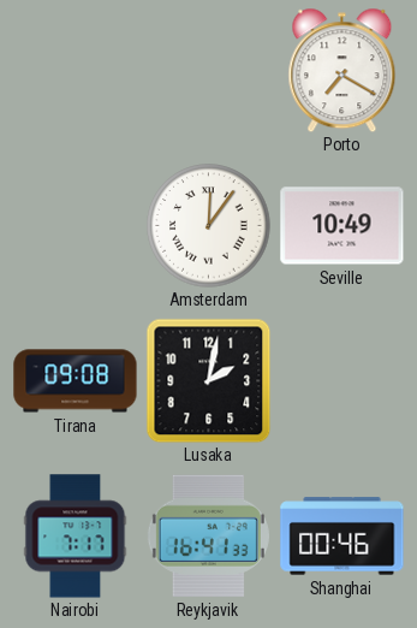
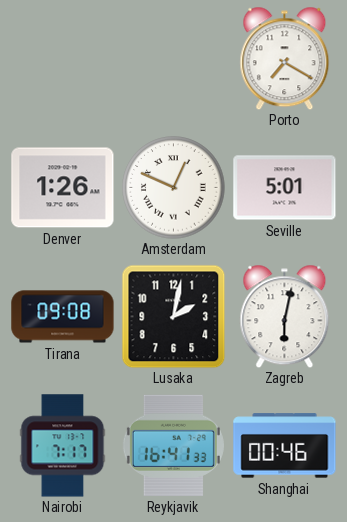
Denver: none -> 1:26
Amsterdam: 12:06 -> 12:49
Seville: 10:49 -> 5:01
Zagreb: none -> 6:02
